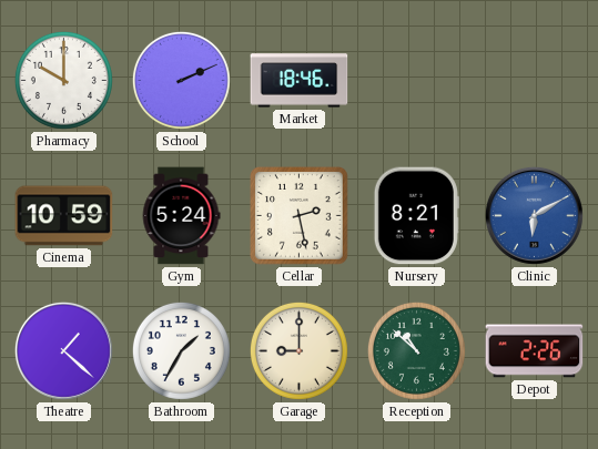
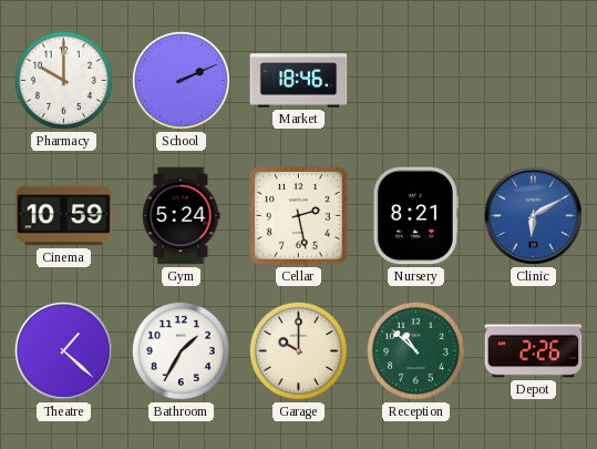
Garage: 9:00 -> 10:00
